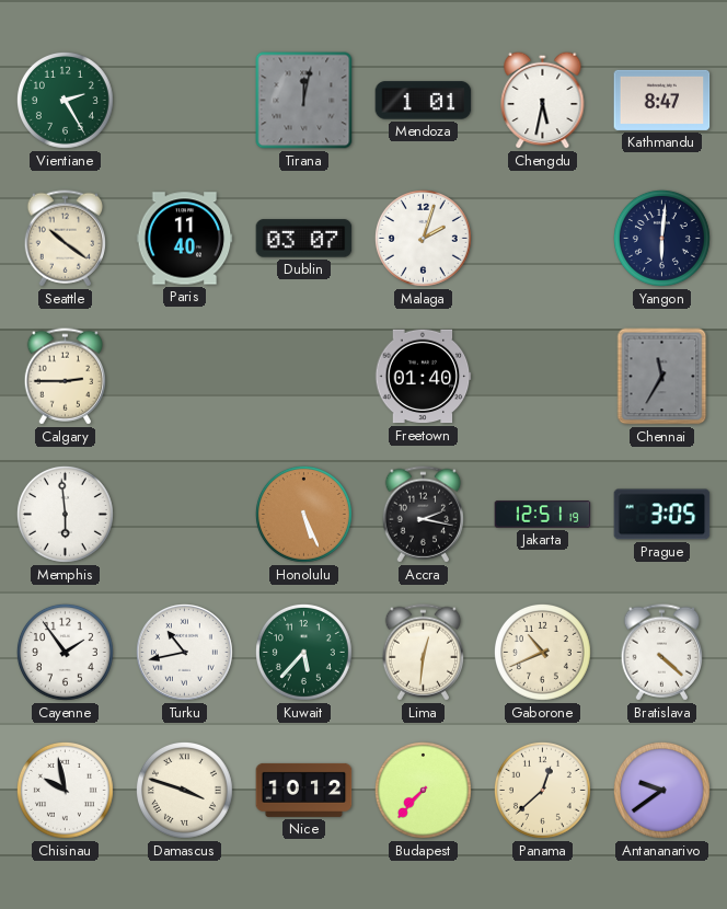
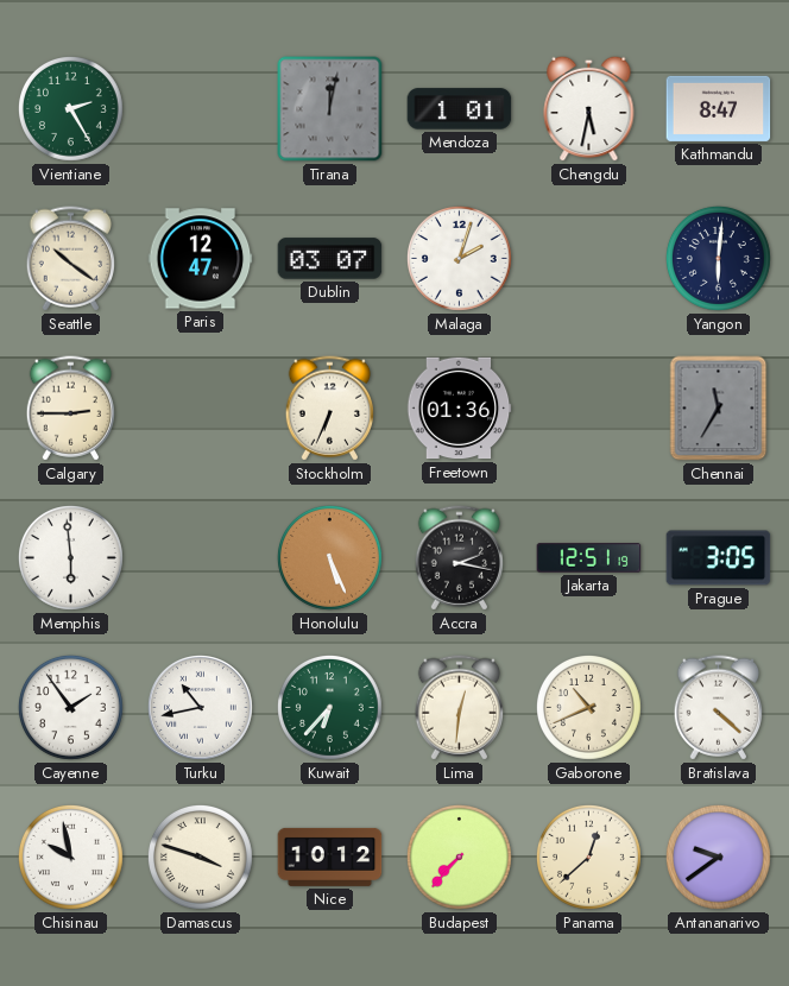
Paris: 11:40 -> 12:47
Stockholm: none -> 6:34
Freetown: 01:40 -> 01:36
Kuwait: 5:37 -> 6:37
